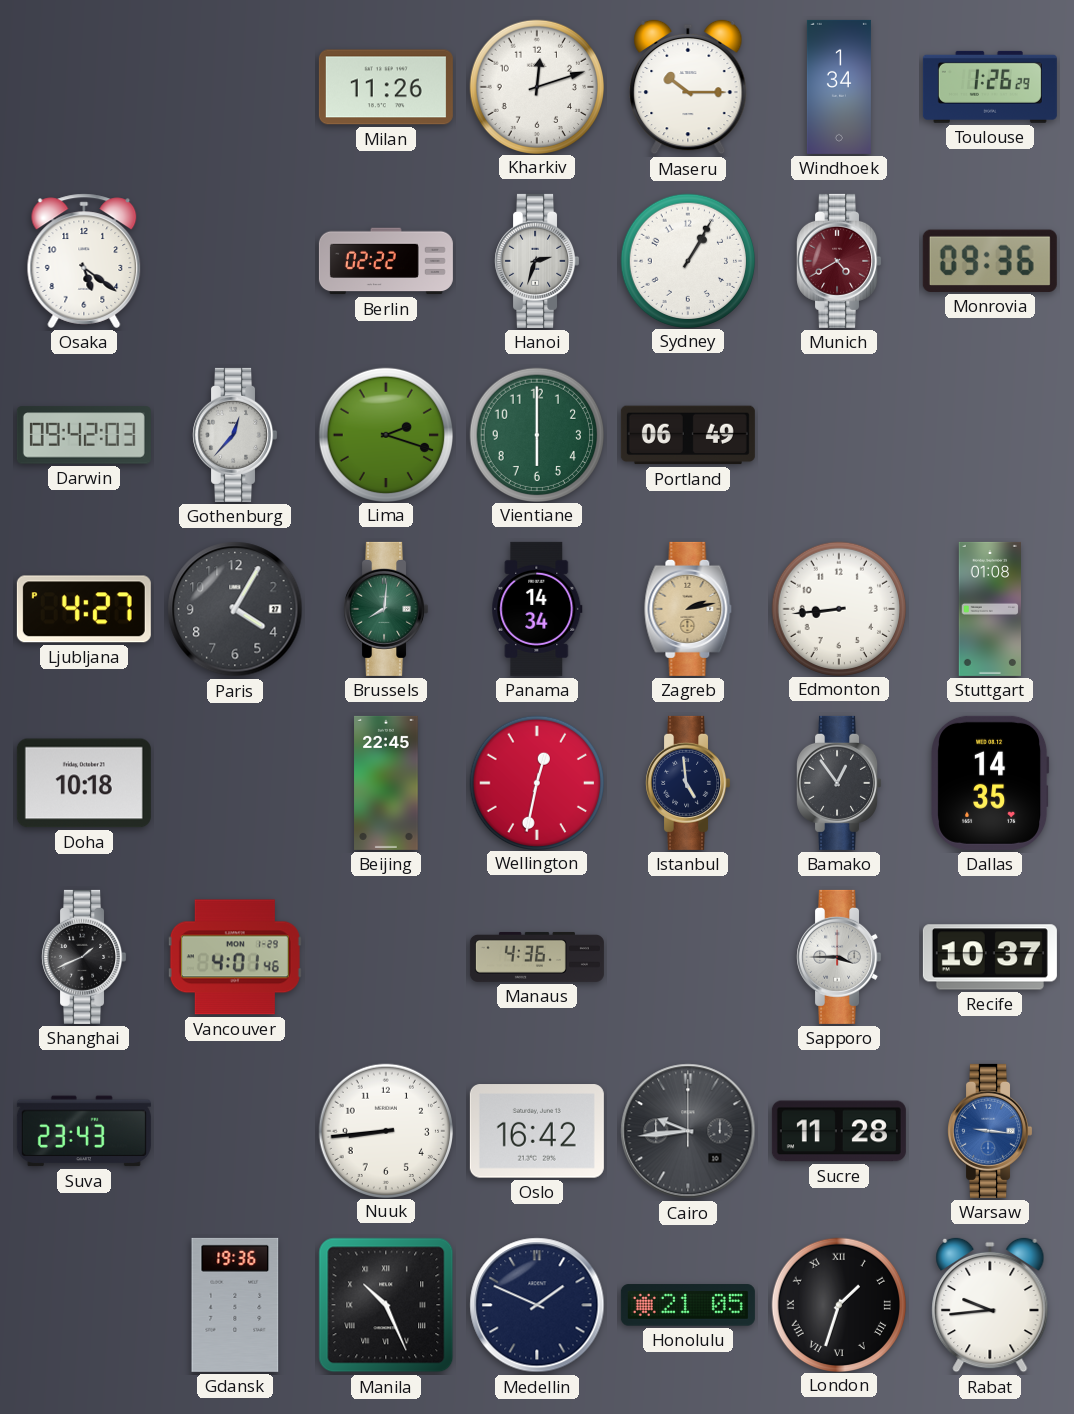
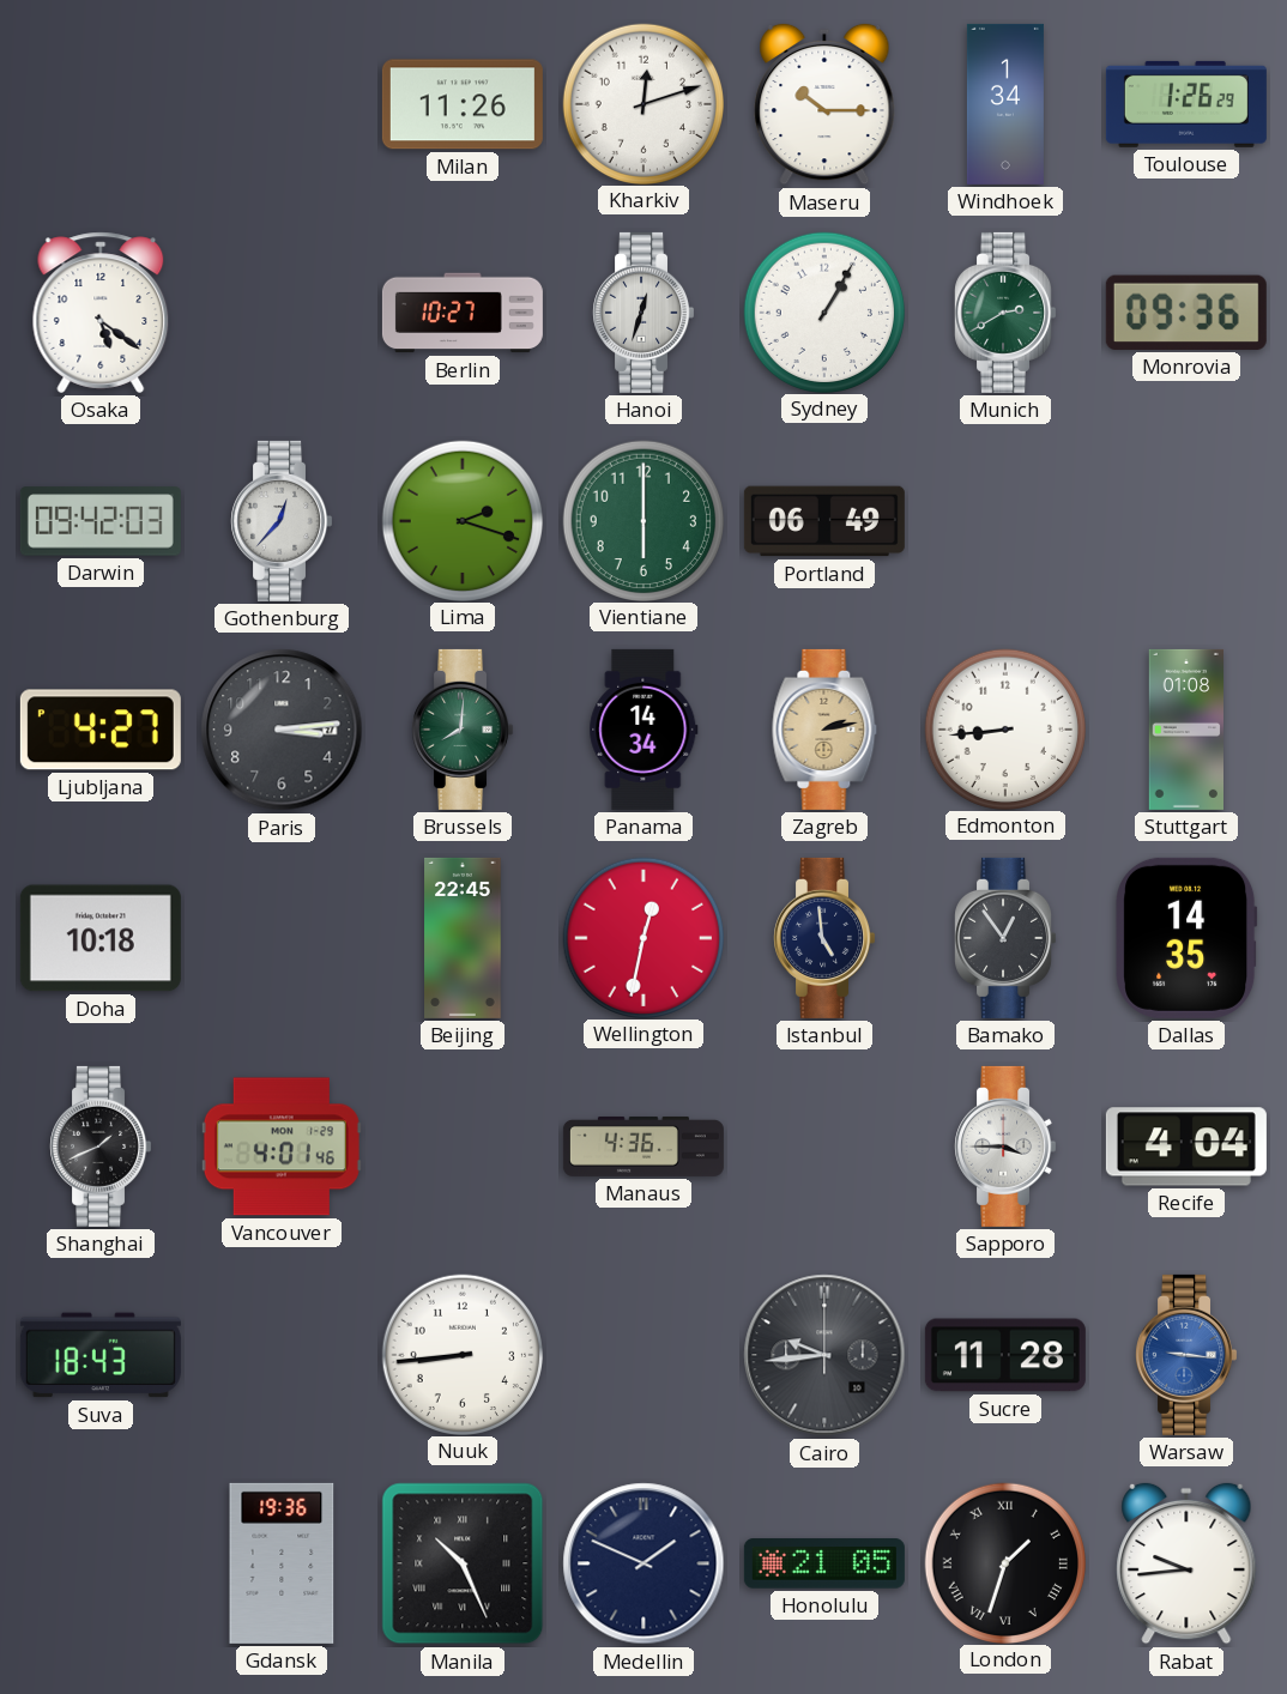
Berlin: 02:22 -> 10:27
Hanoi: 2:33 -> 12:33
Munich: 4:40 -> 2:40
Munich dial: burgundy -> green
Paris: 4:05 -> 3:14
Recife: 10:37 -> 4:04
Suva: 23:43 -> 18:43
Oslo: 16:42 -> none
